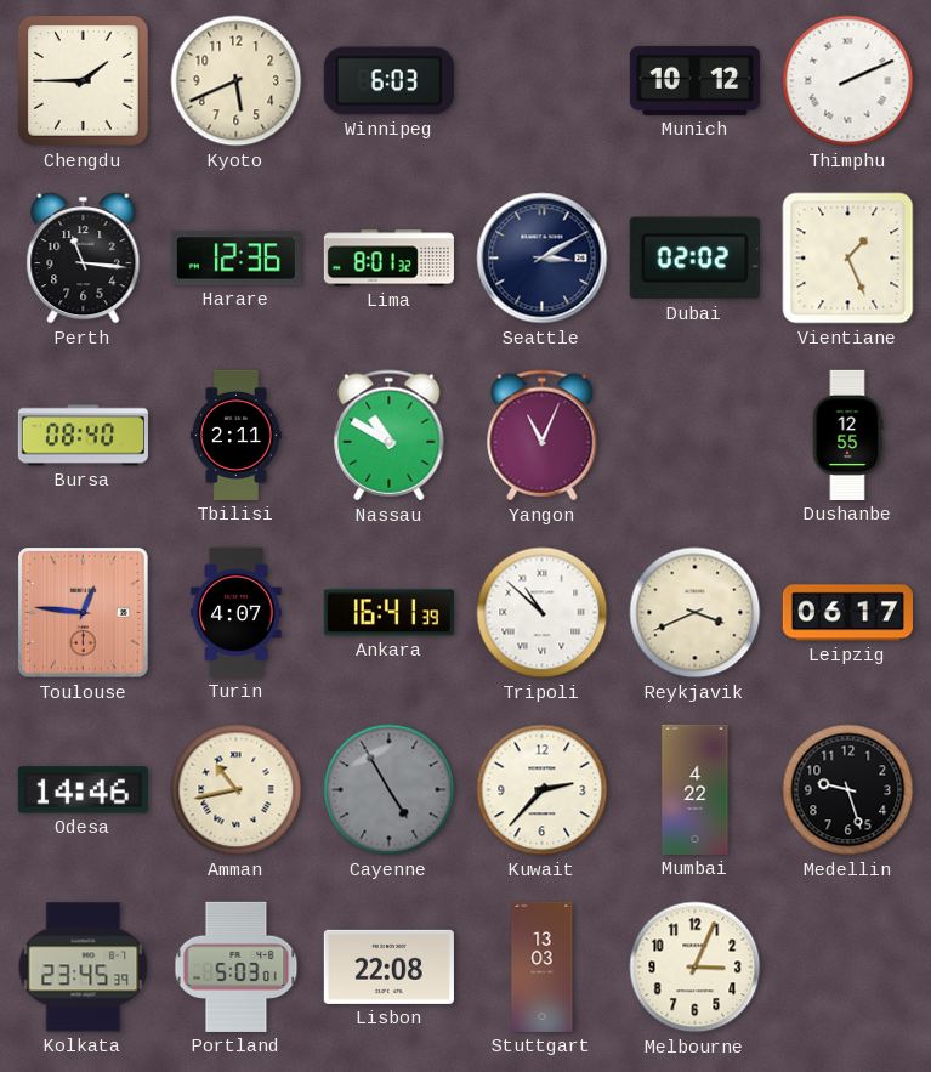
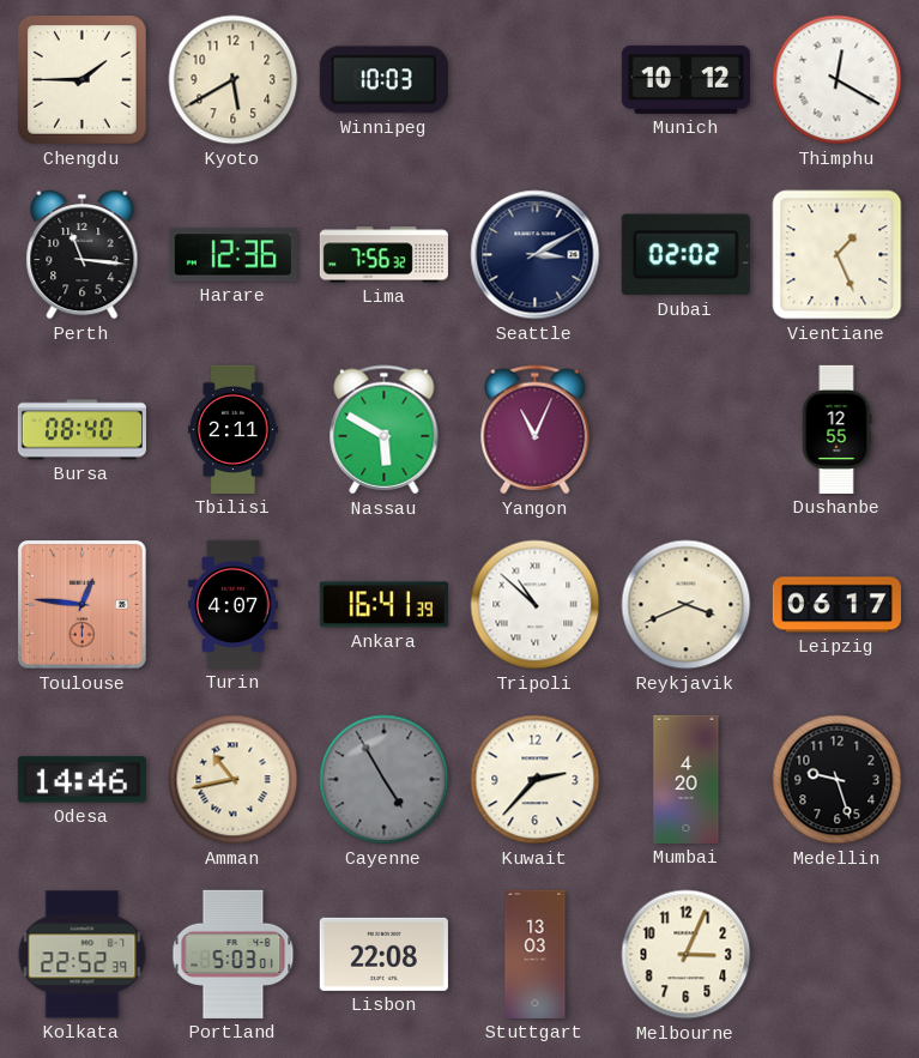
Kyoto: 5:41 -> 5:40
Winnipeg: 6:03 -> 10:03
Thimphu: 2:11 -> 12:20
Lima: 8:01 -> 7:56
Nassau: 10:50 -> 5:50
Mumbai: 4:22 -> 4:20
Kolkata: 23:45 -> 22:52
